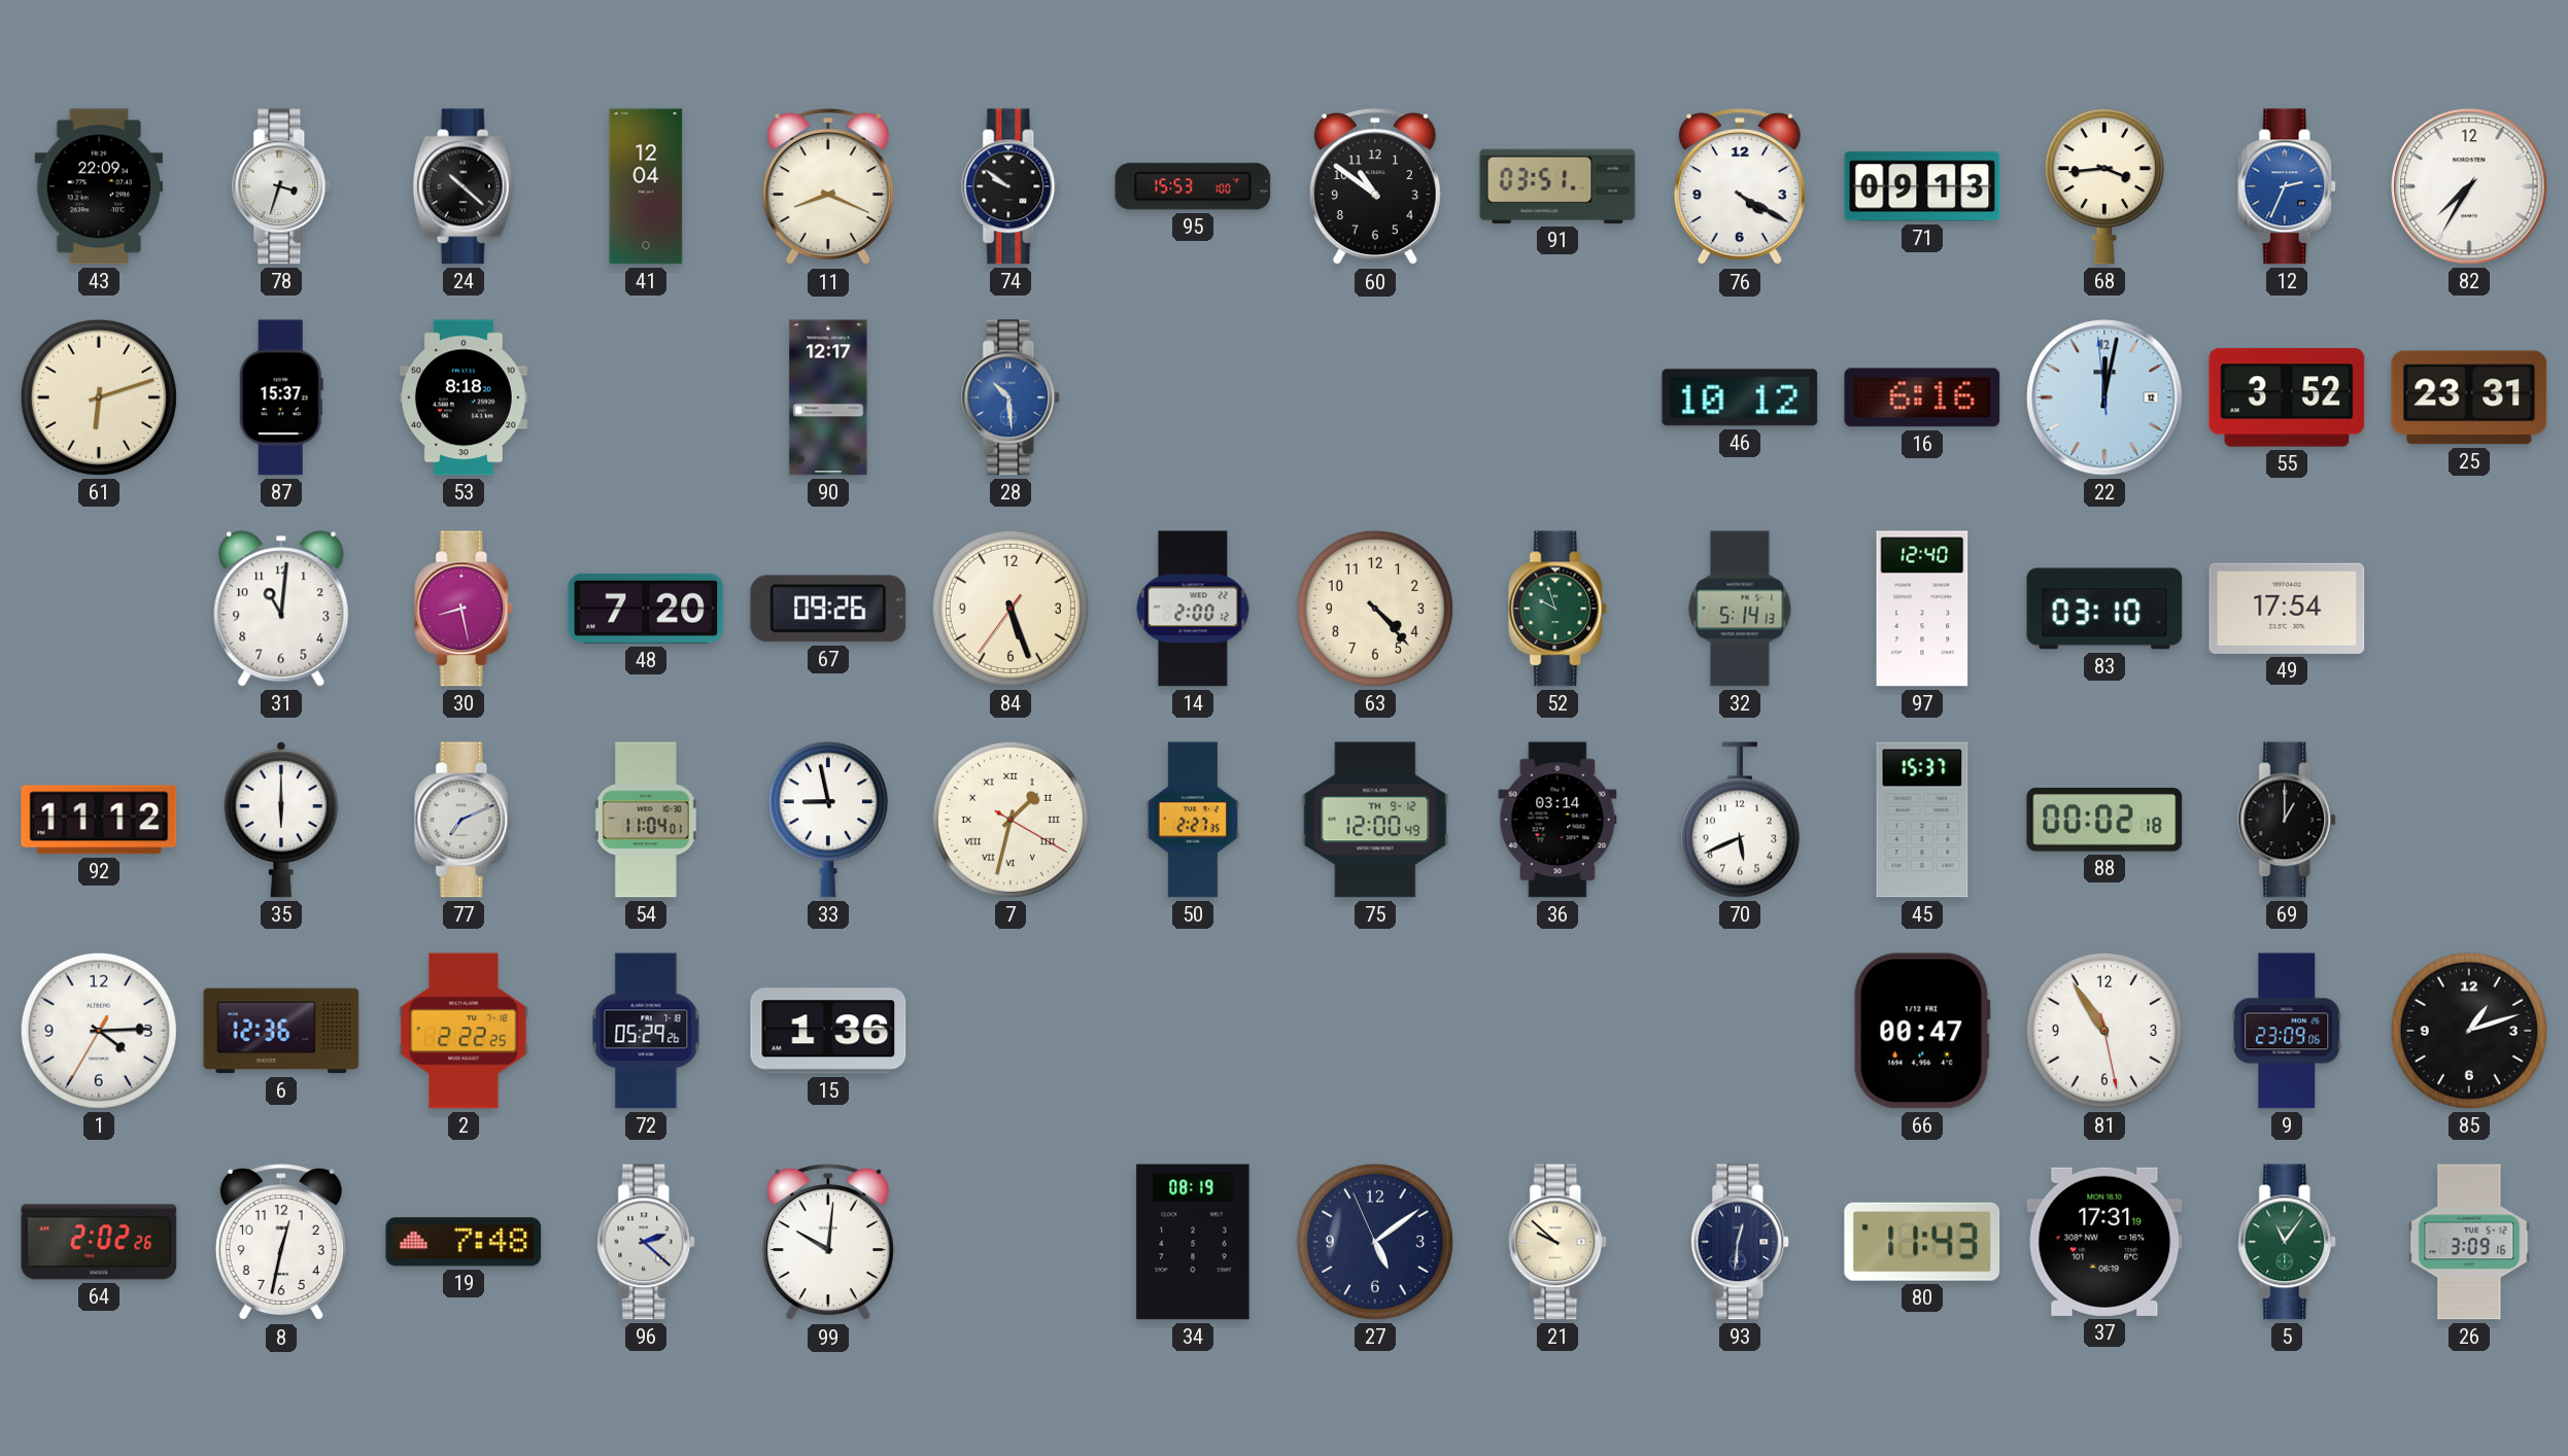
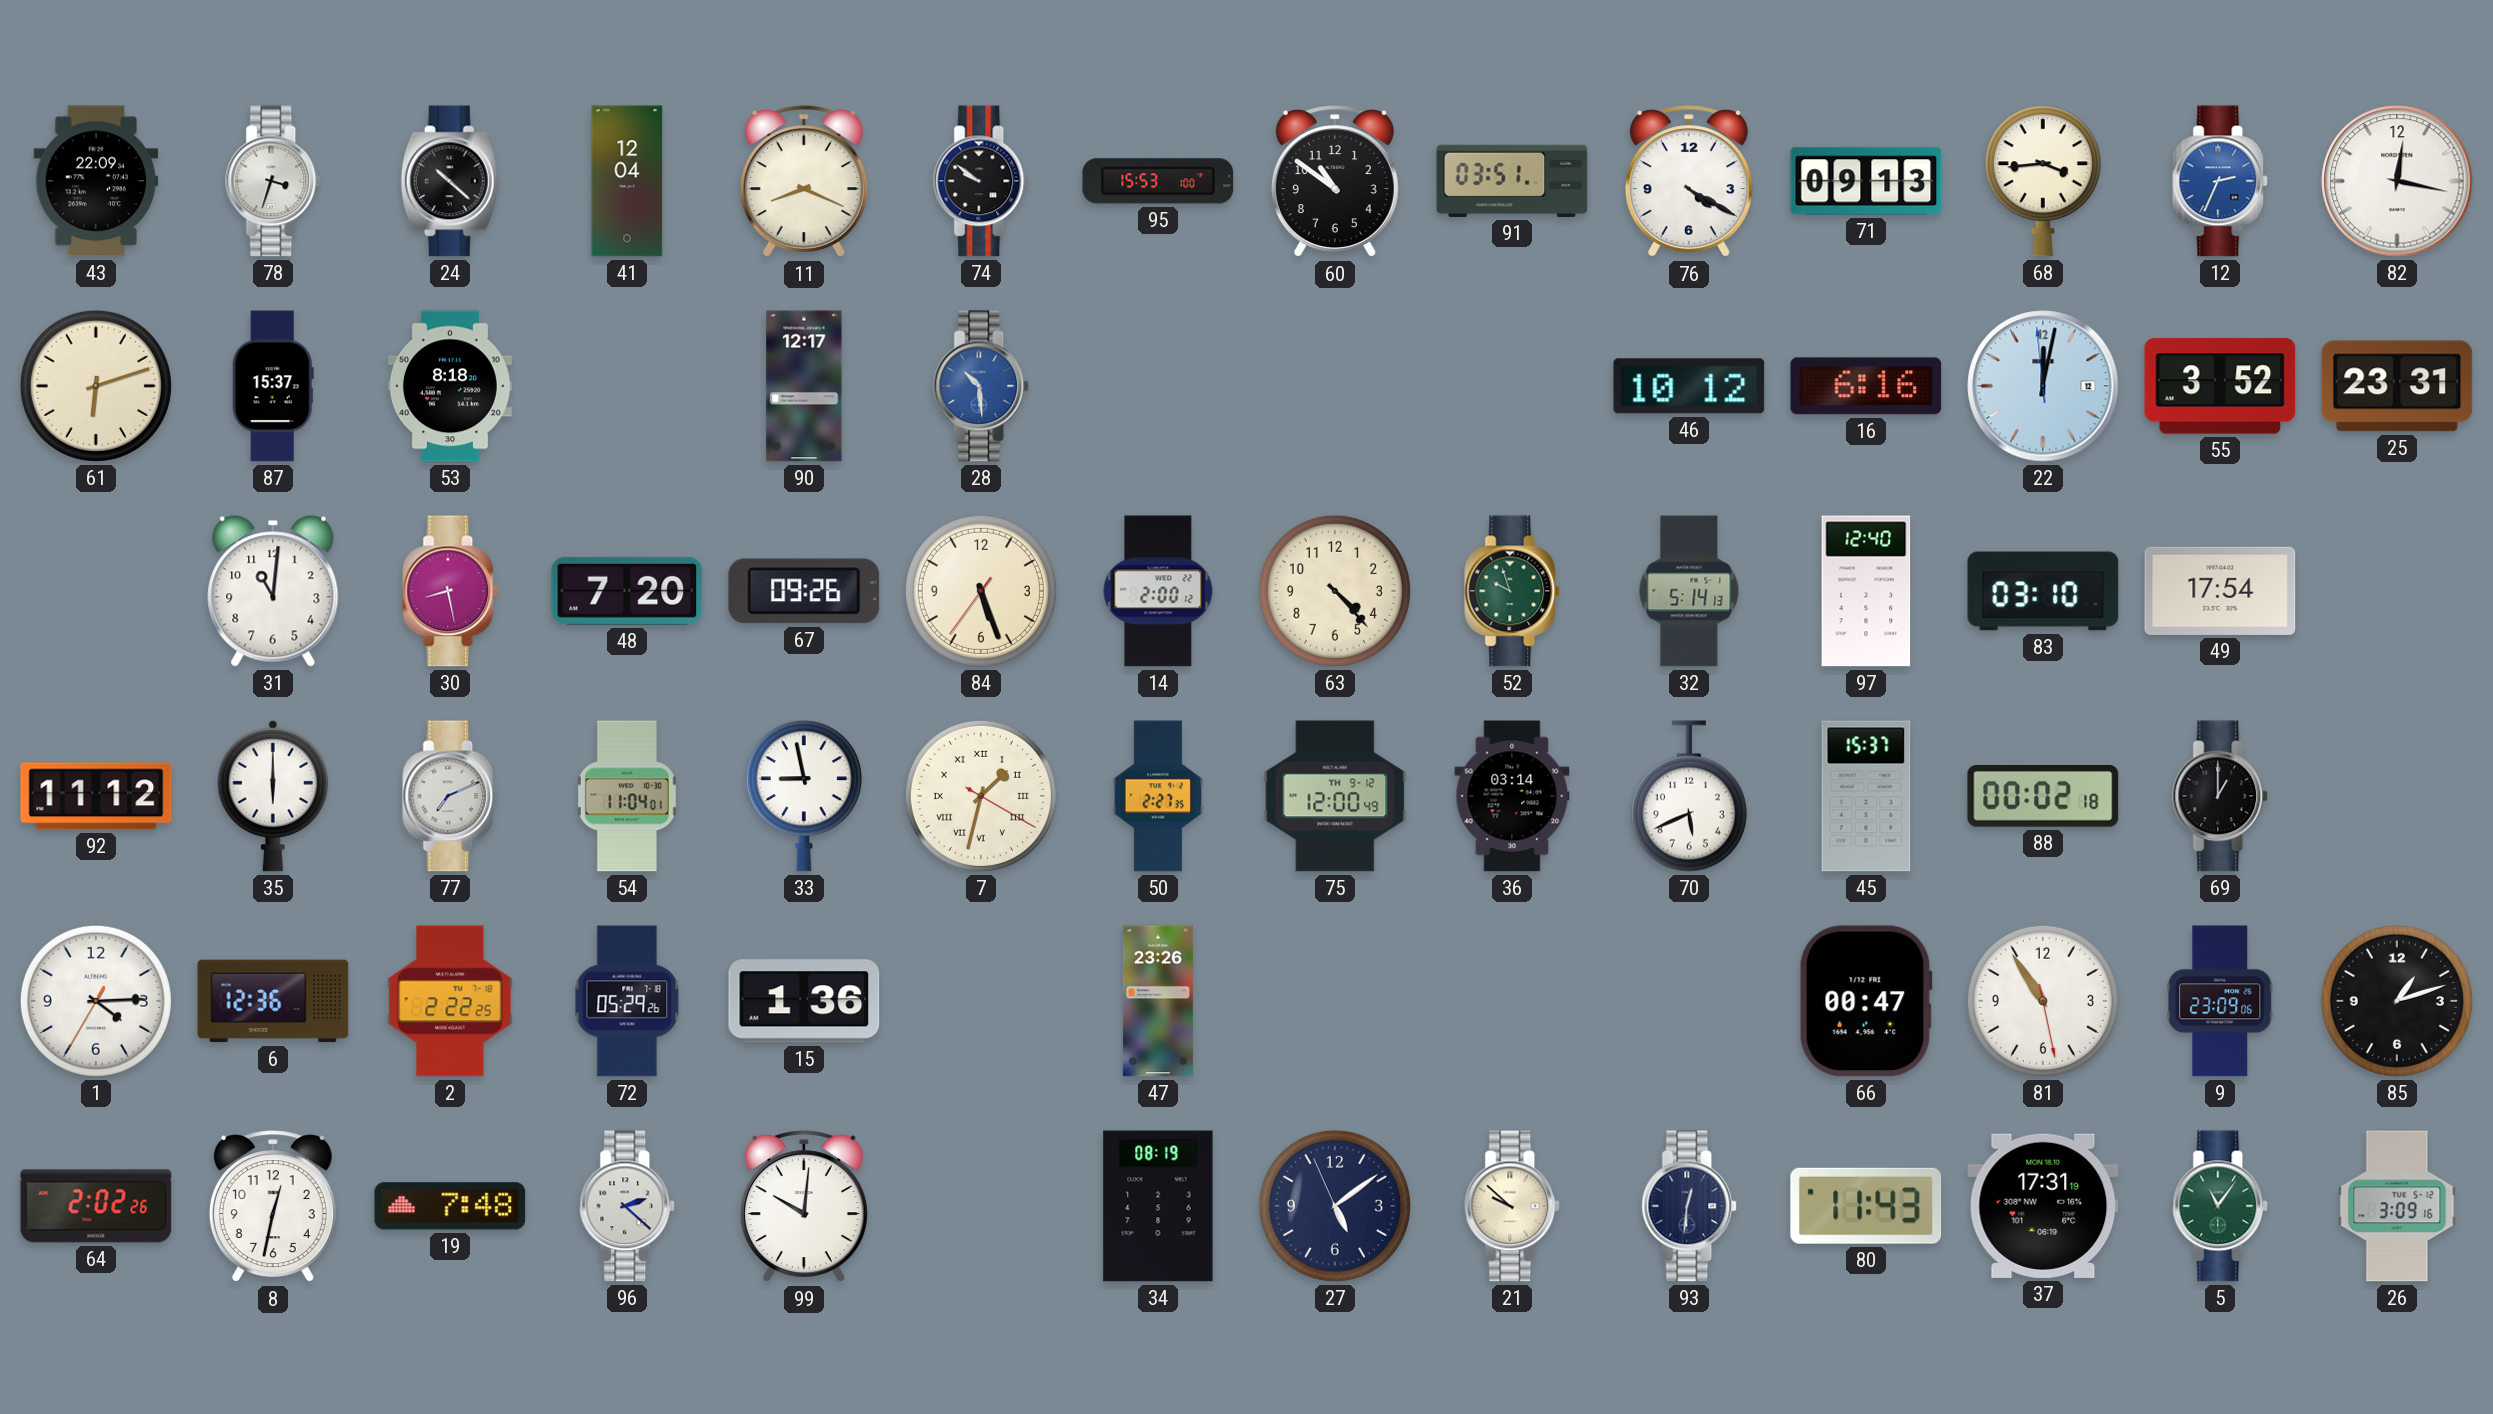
82: 7:35 -> 12:17
47: none -> 23:26
